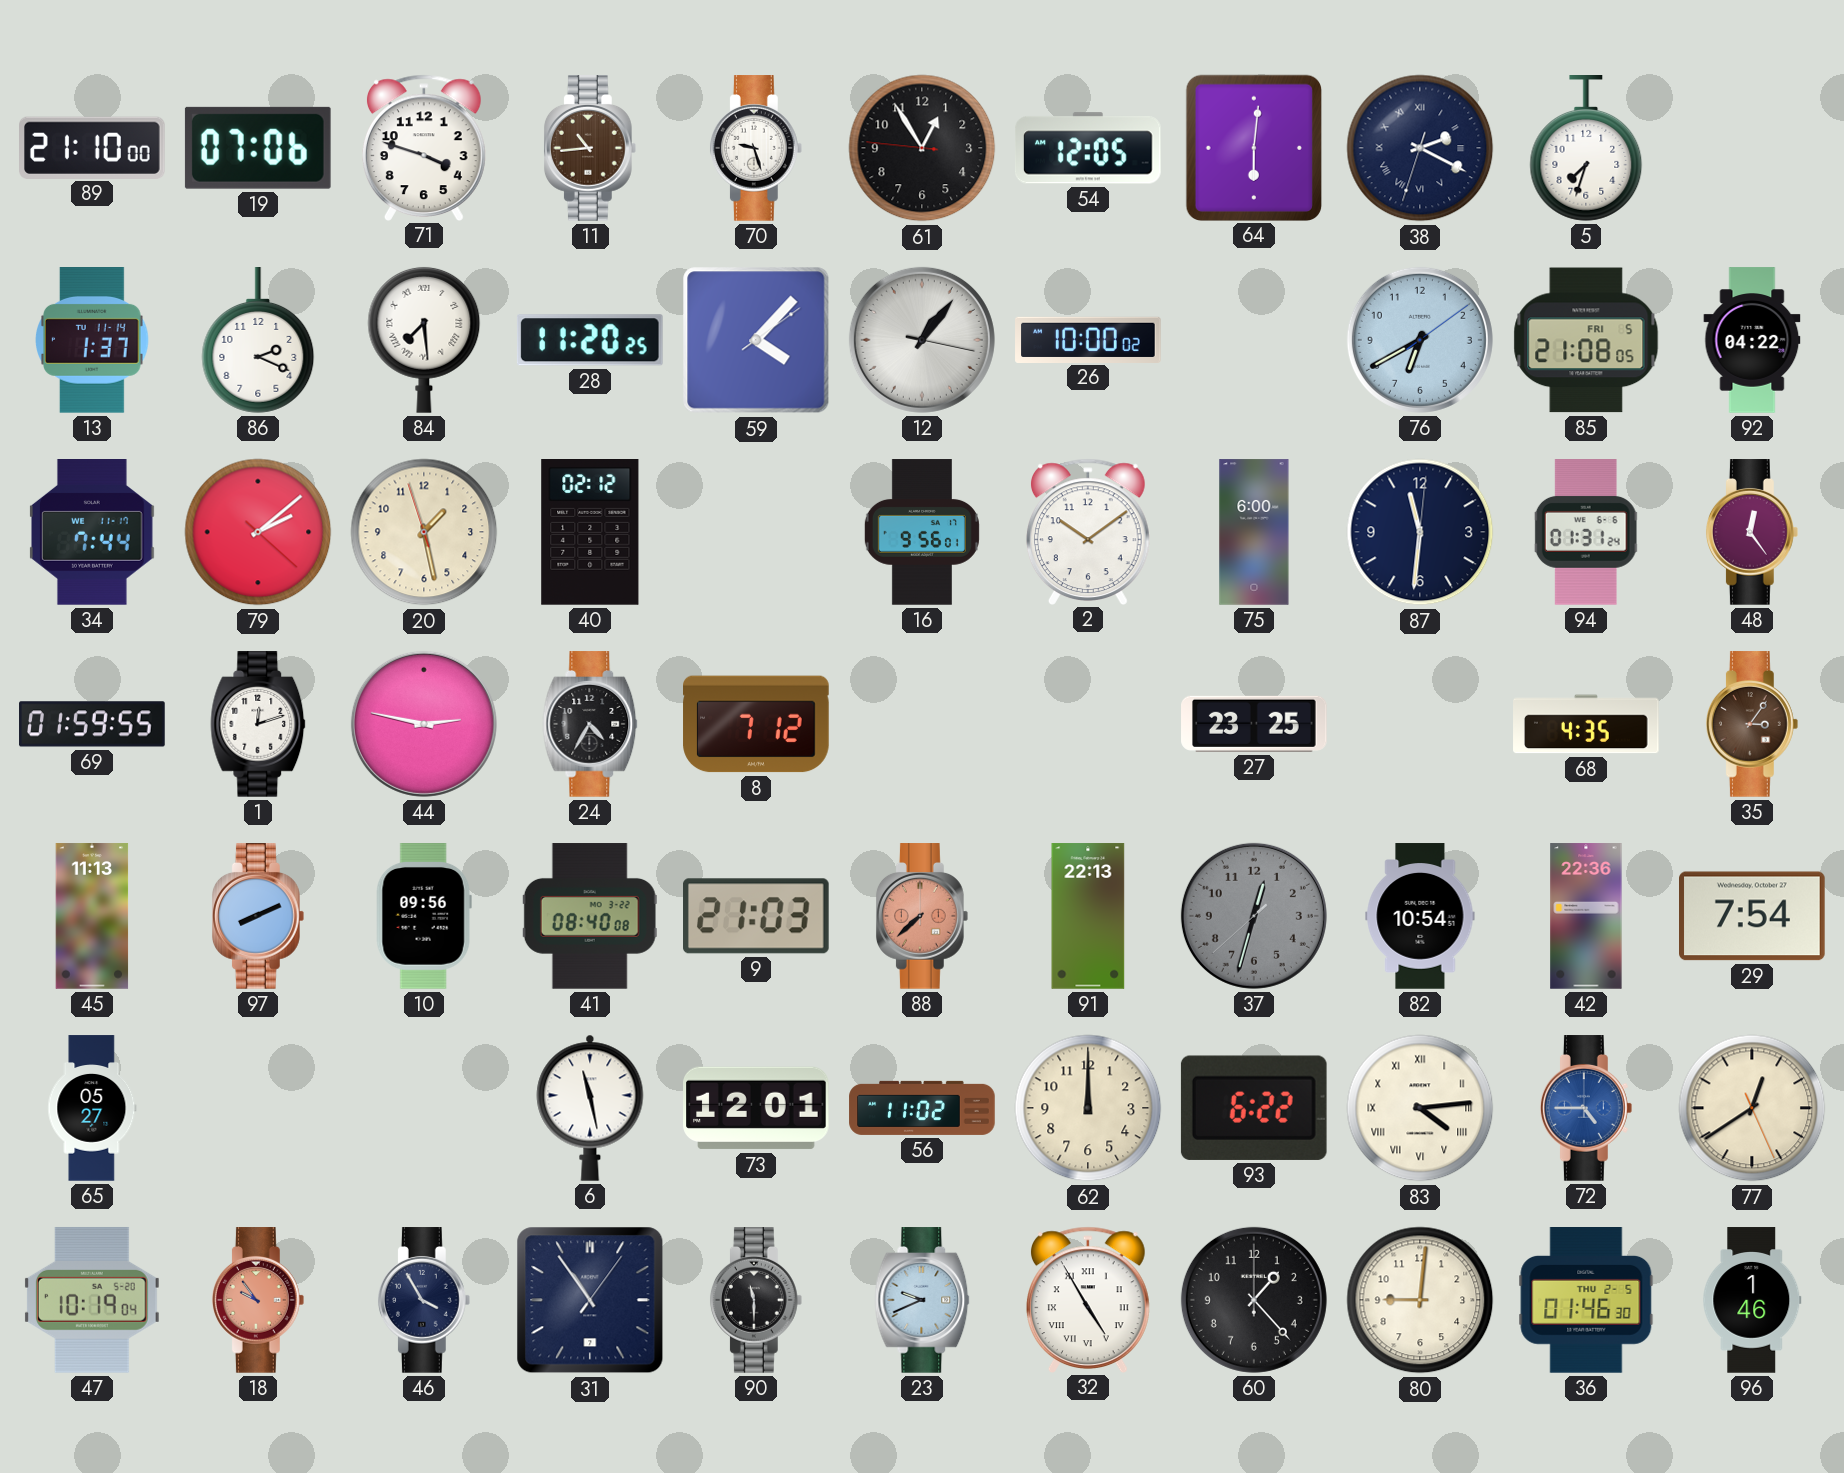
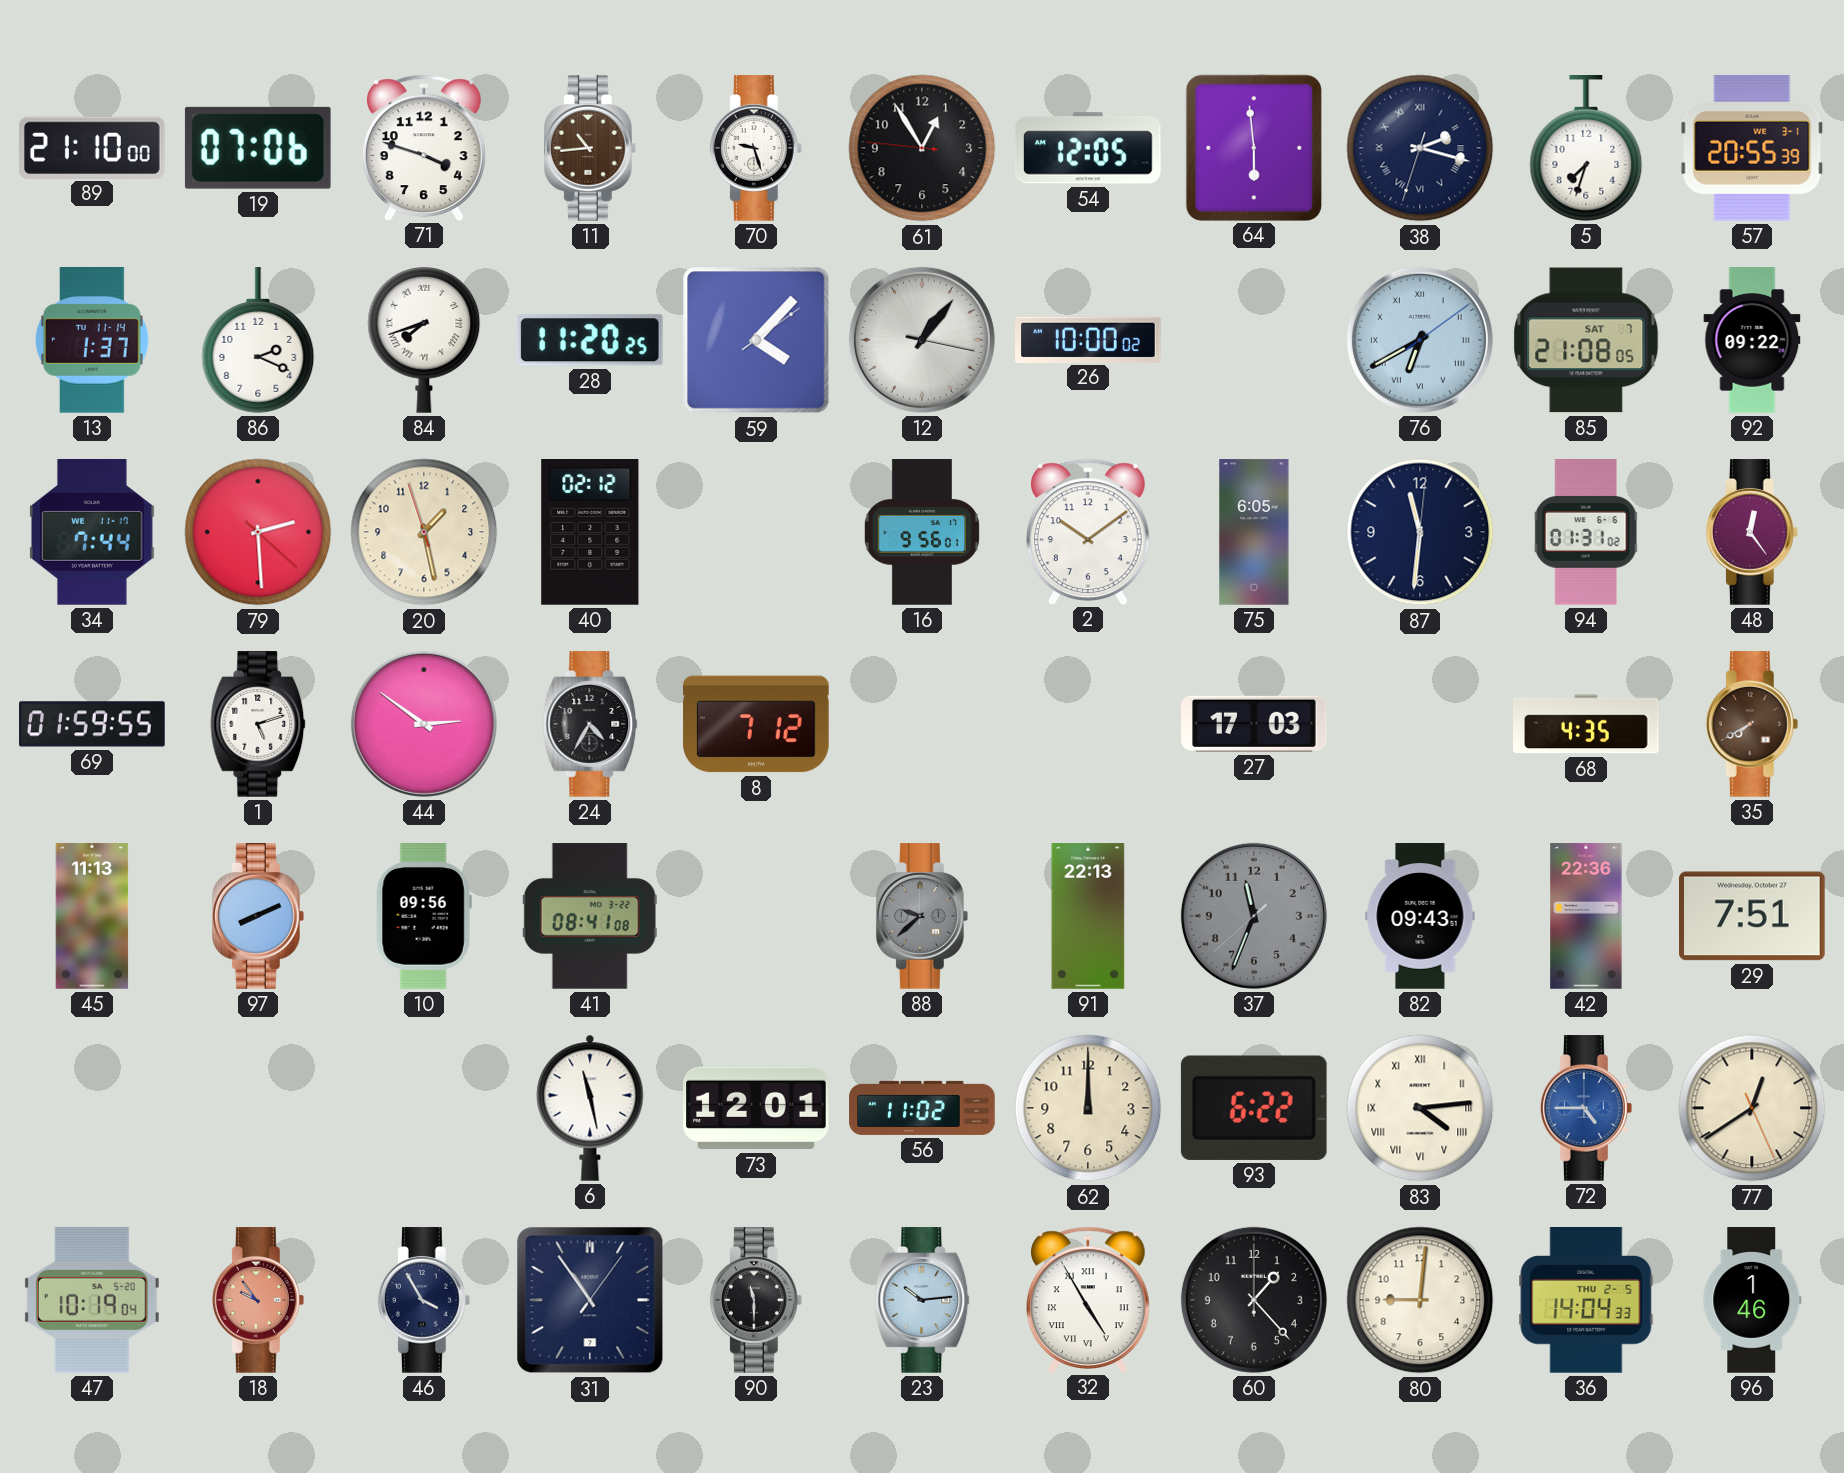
64: 6:01 -> 5:59
38: 2:19 -> 2:17
57: none -> 20:55
84: 7:29 -> 7:42
76 numerals: Arabic -> Roman
85 date: FRI 5 -> SAT 7
92: 04:22 -> 09:22
79: 2:08 -> 2:29
75: 6:00 -> 6:05
94: 01:31:24 -> 01:31:02
1: 12:12 -> 5:12
44: 2:47 -> 2:51
27: 23:25 -> 17:03
35: 3:06 -> 7:40
41: 08:40 -> 08:41
9: 21:03 -> none
88: 7:38 -> 9:38
88 dial: salmon -> grey
37: 12:32 -> 11:33
82: 10:54 -> 09:43
29: 7:54 -> 7:51
65: 05:27 -> none
23: 9:41 -> 10:14
36: 01:46 -> 14:04
